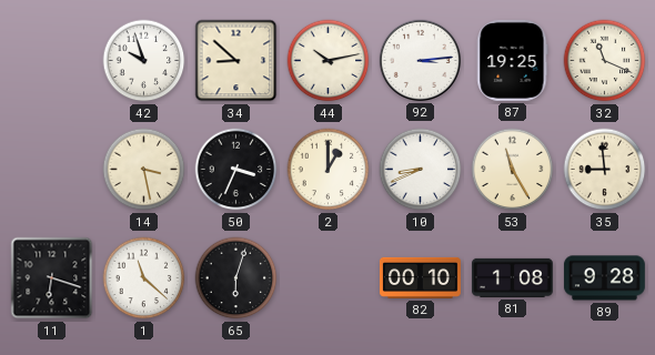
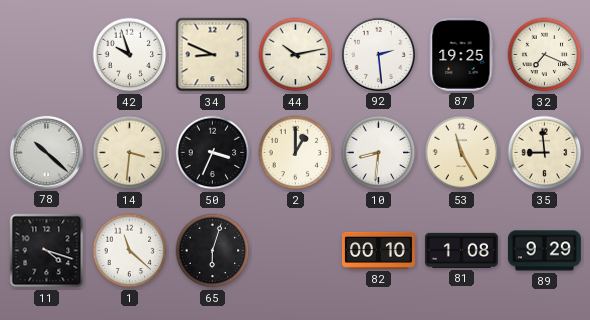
34: 8:52 -> 8:49
92: 3:14 -> 2:29
32: 11:19 -> 7:19
78: none -> 10:22
14: 3:28 -> 3:31
10: 8:41 -> 8:31
11: 6:18 -> 4:18
89: 9:28 -> 9:29
